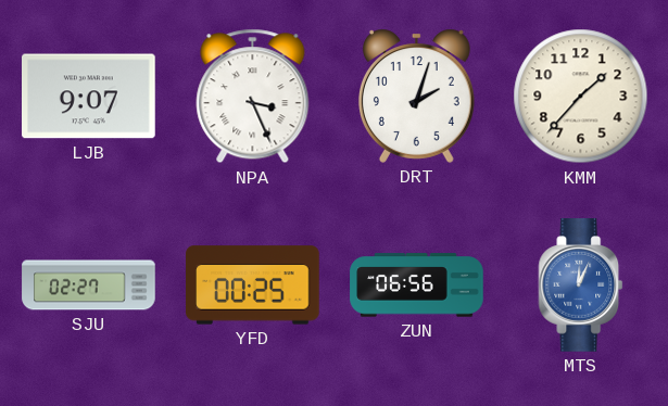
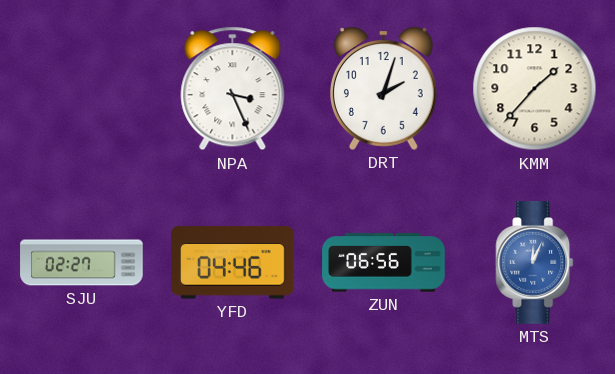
LJB: 9:07 -> none
YFD: 00:25 -> 04:46
